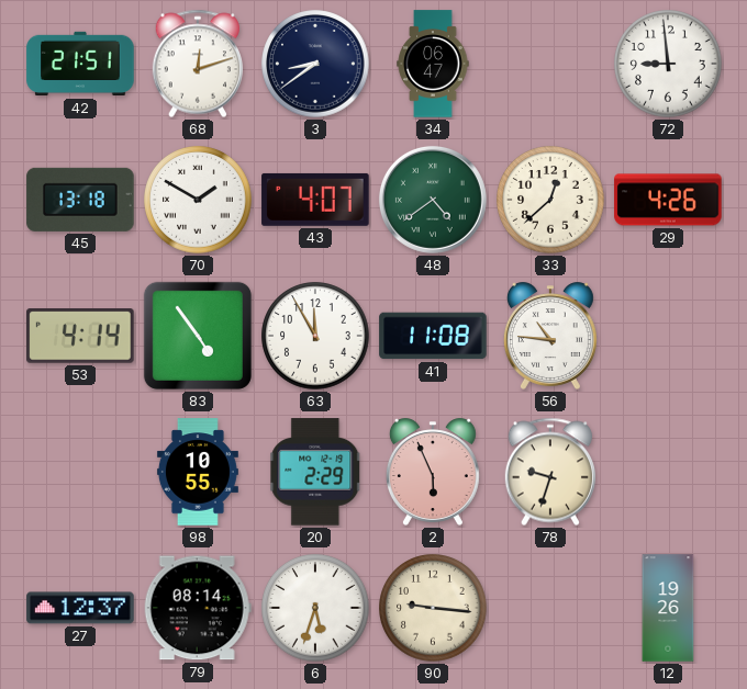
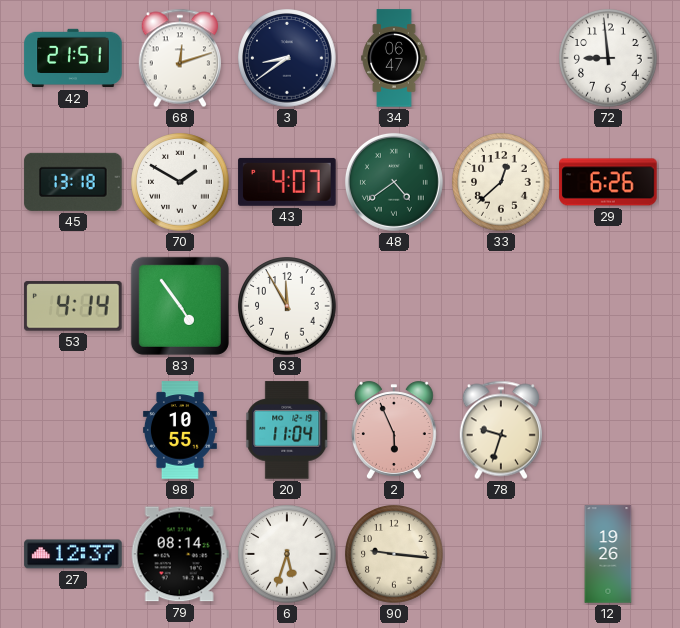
29: 4:26 -> 6:26
41: 11:08 -> none
56: 10:46 -> none
20: 2:29 -> 11:04
